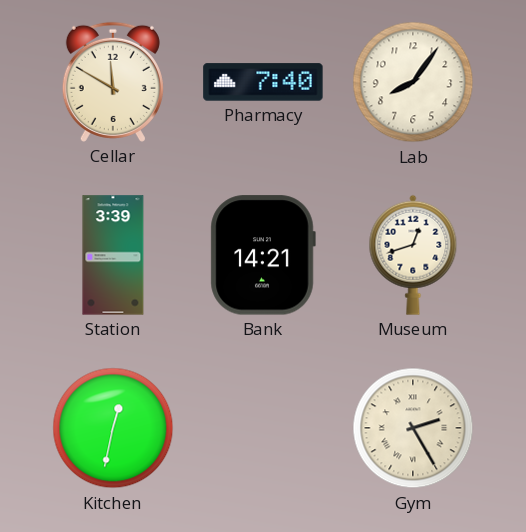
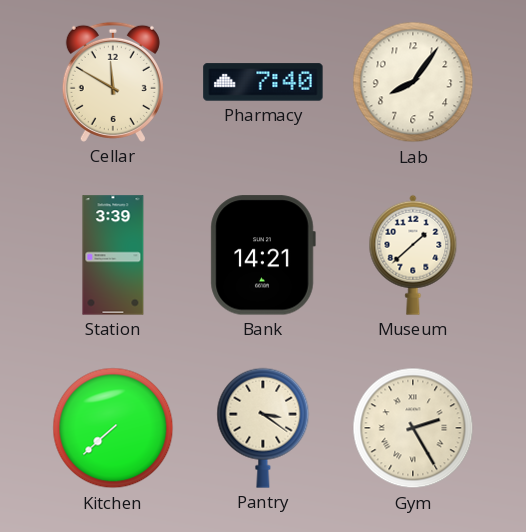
Museum: 12:42 -> 1:38
Kitchen: 12:32 -> 7:38
Pantry: none -> 3:21
